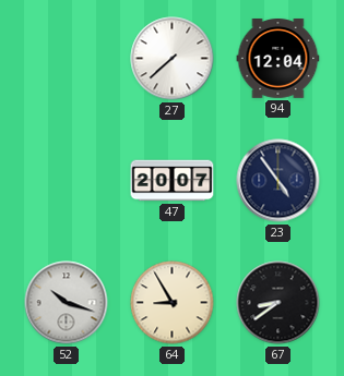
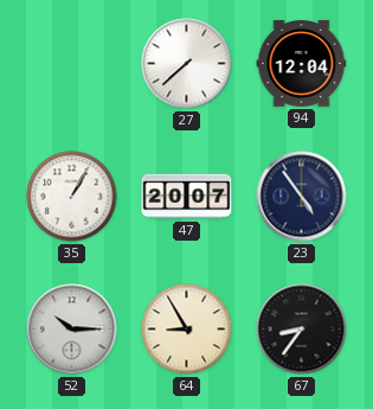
35: none -> 1:05
52: 10:18 -> 10:15
67: 8:39 -> 8:36
